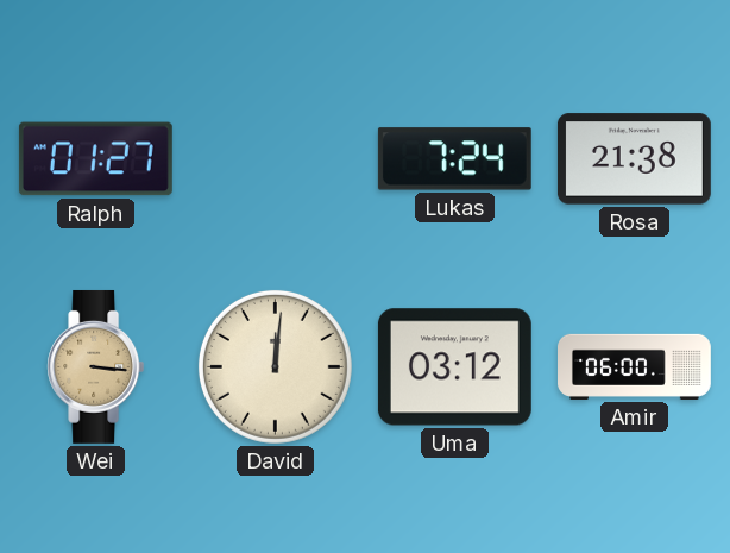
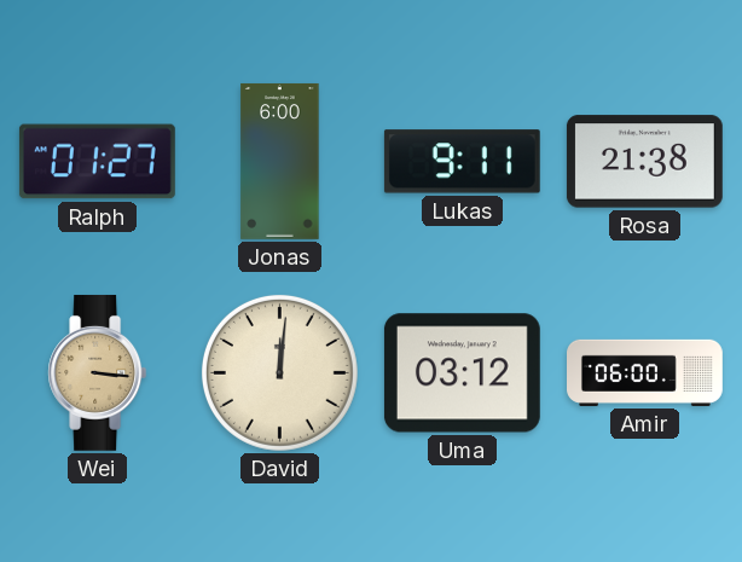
Jonas: none -> 6:00
Lukas: 7:24 -> 9:11
